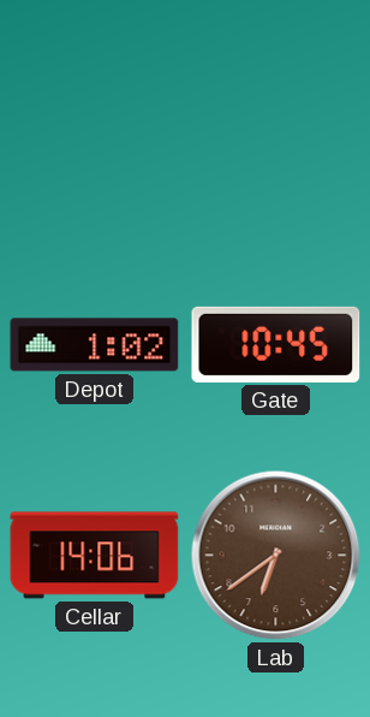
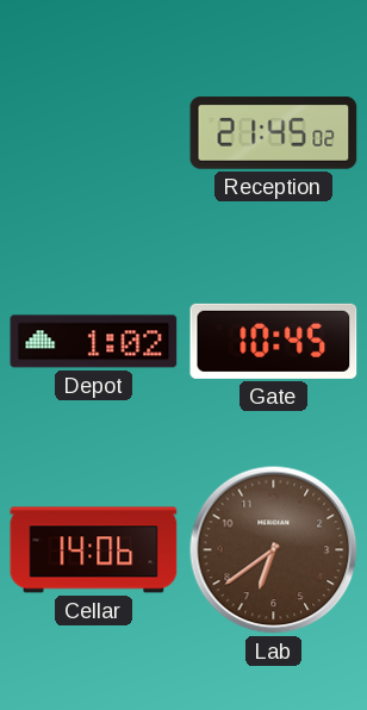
Reception: none -> 21:45
